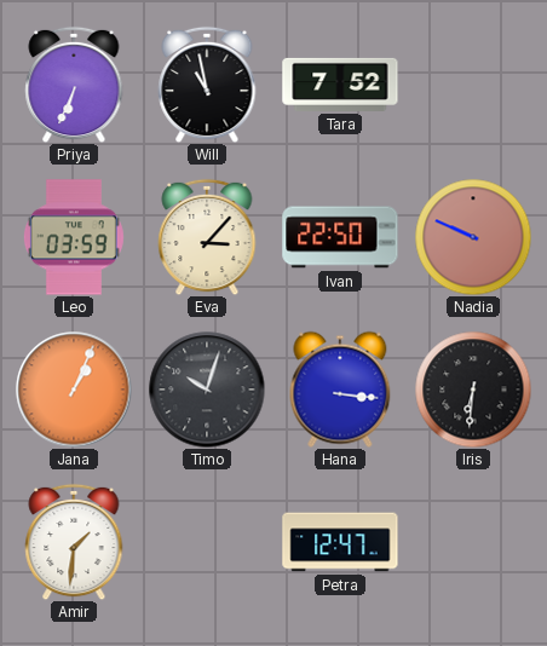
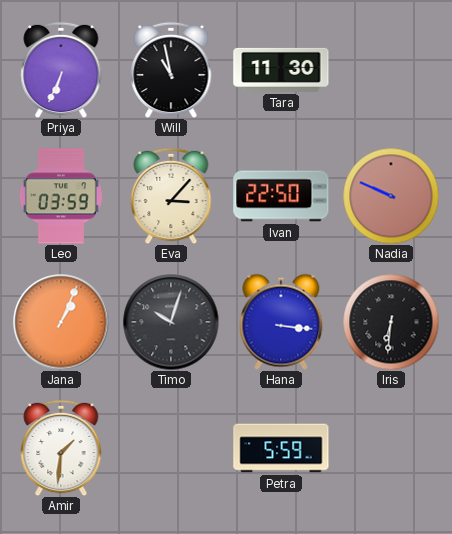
Tara: 7:52 -> 11:30
Petra: 12:47 -> 5:59
